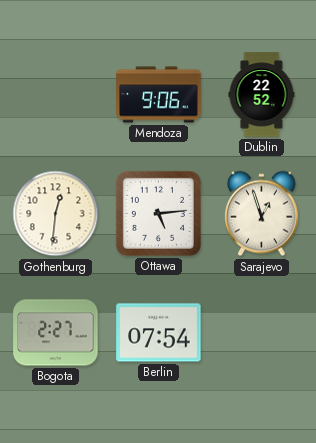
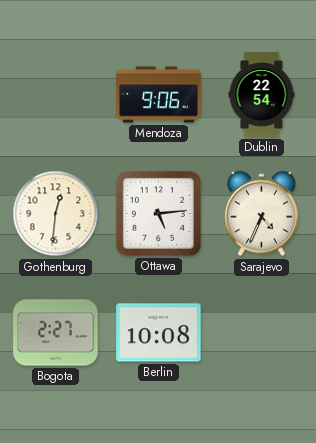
Dublin: 22:52 -> 22:54
Sarajevo: 12:57 -> 4:34
Berlin: 07:54 -> 10:08
